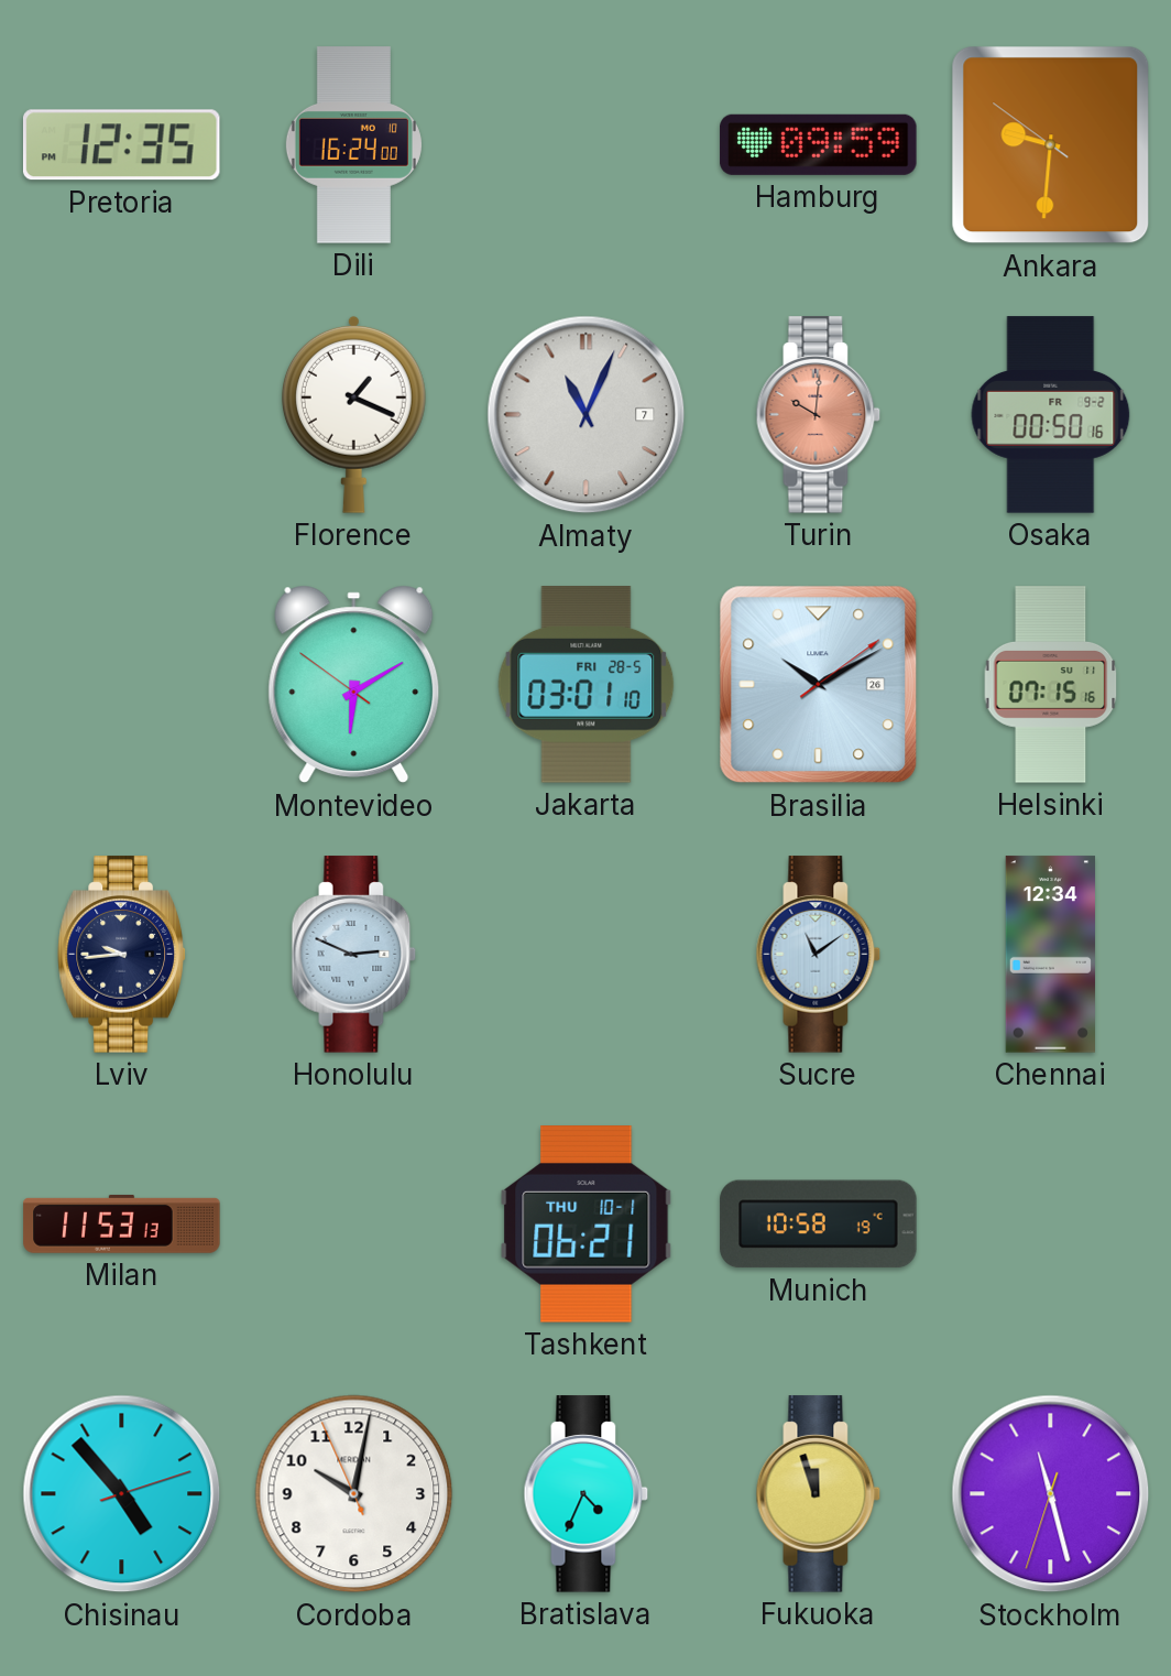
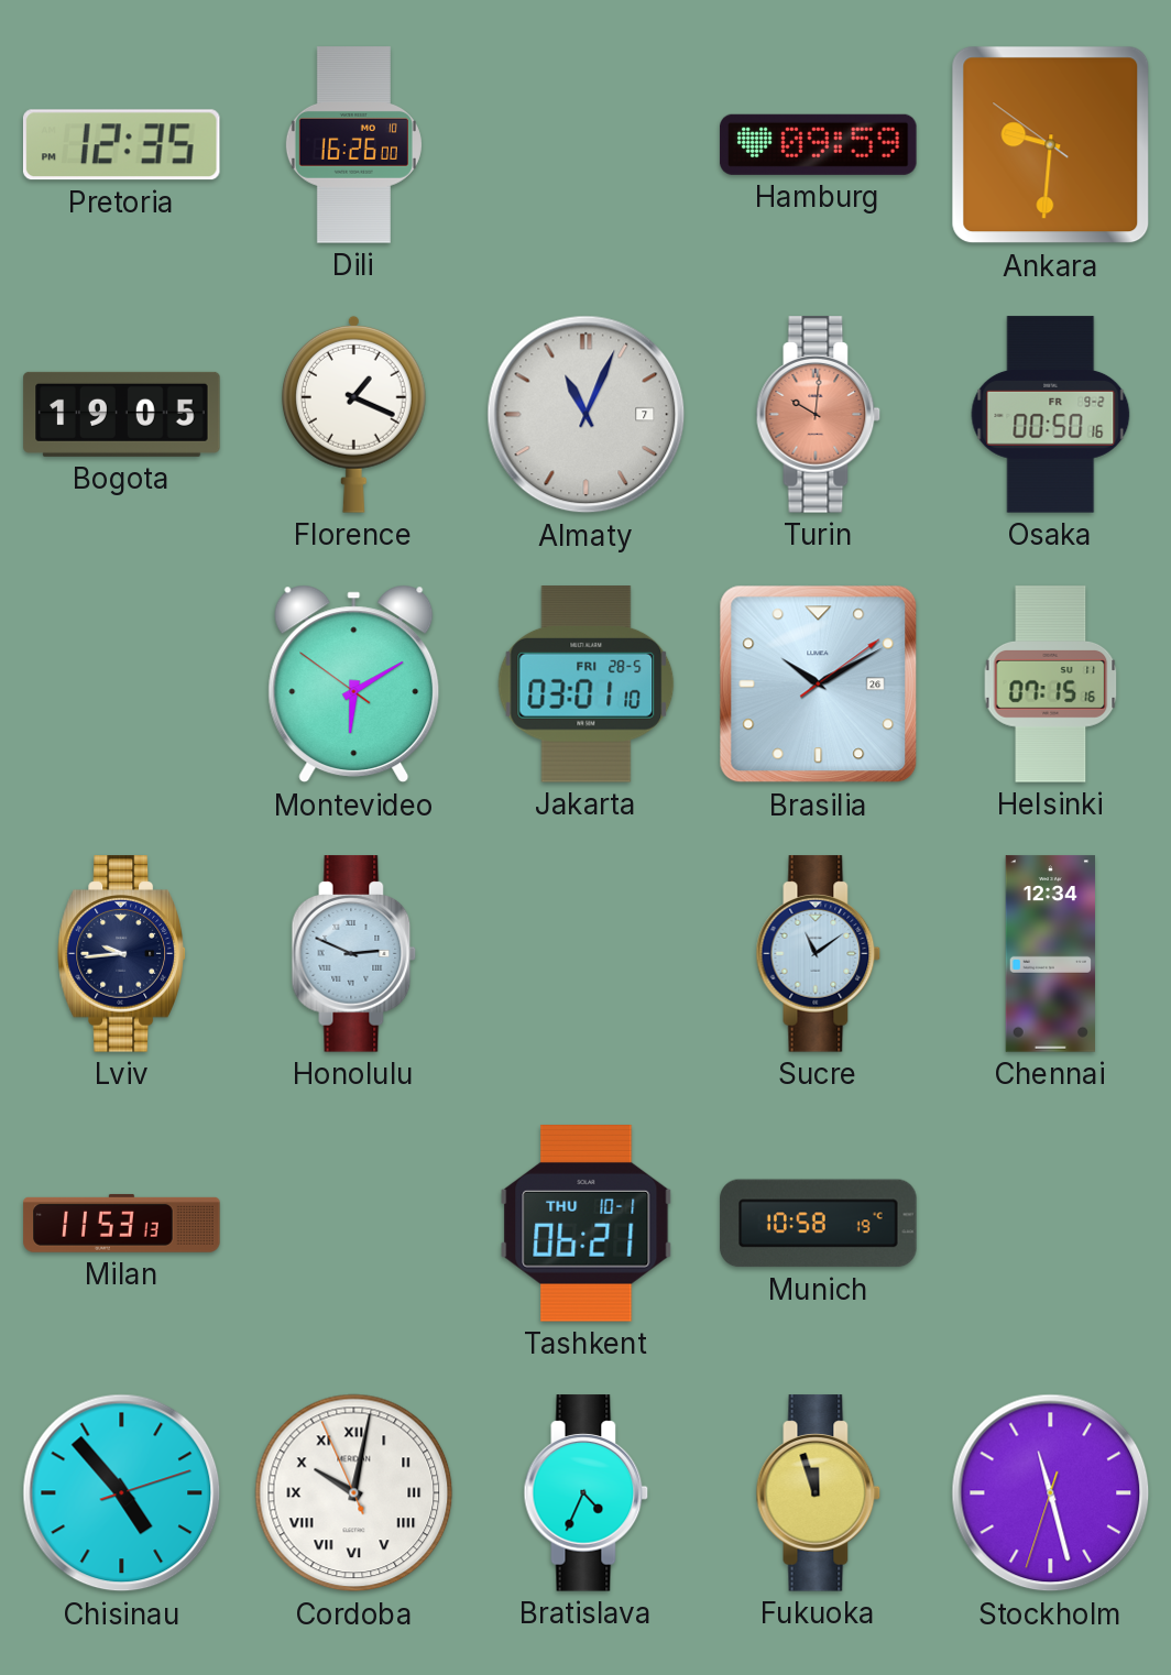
Dili: 16:24 -> 16:26
Bogota: none -> 19:05
Cordoba numerals: Arabic -> Roman
